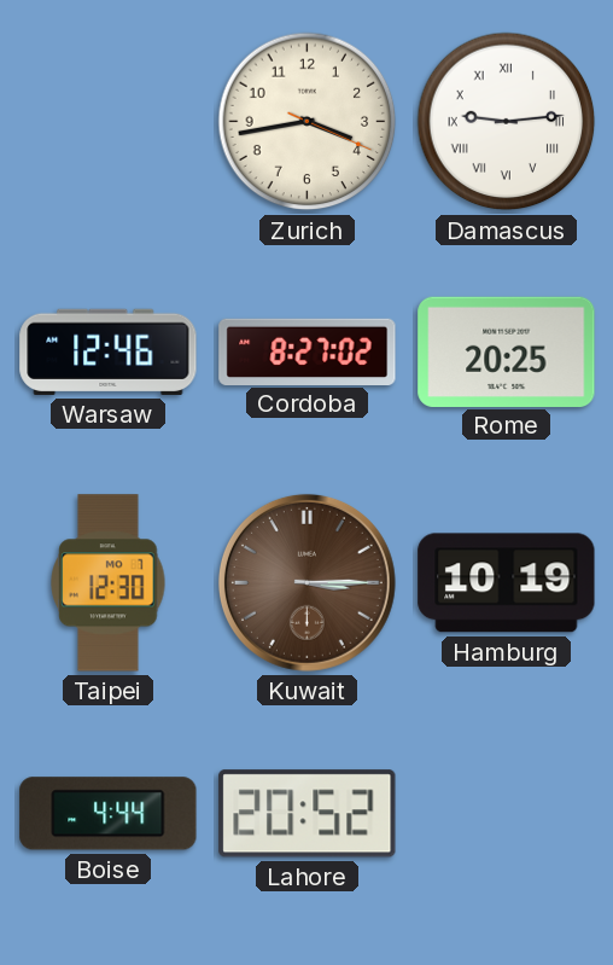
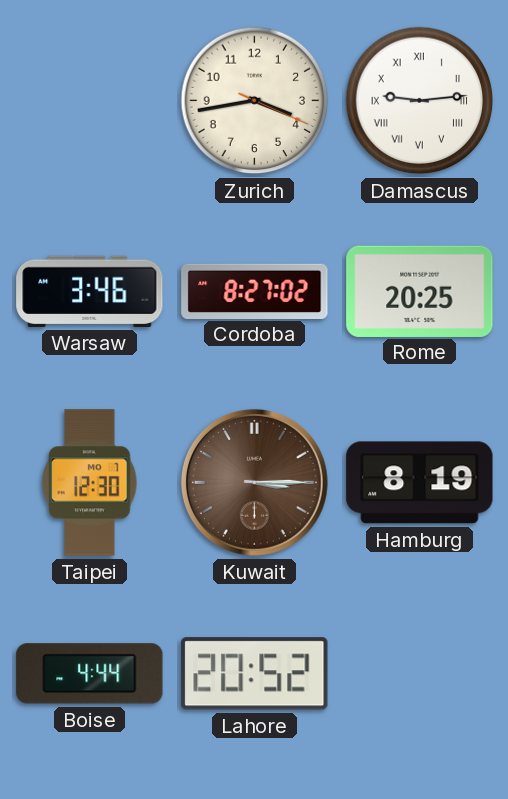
Warsaw: 12:46 -> 3:46
Hamburg: 10:19 -> 8:19
